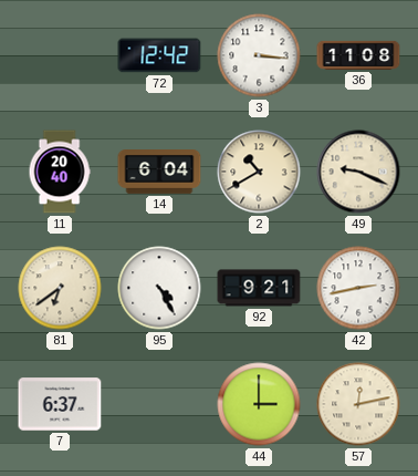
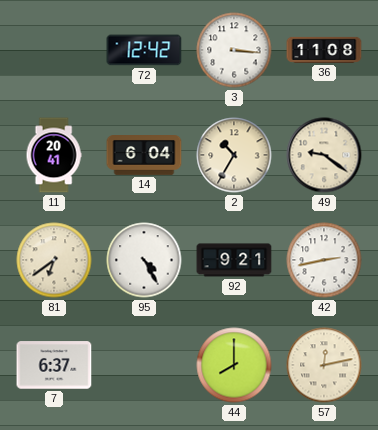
11: 20:40 -> 20:41
2: 10:40 -> 10:35
49: 9:19 -> 9:21
44: 3:00 -> 8:00
